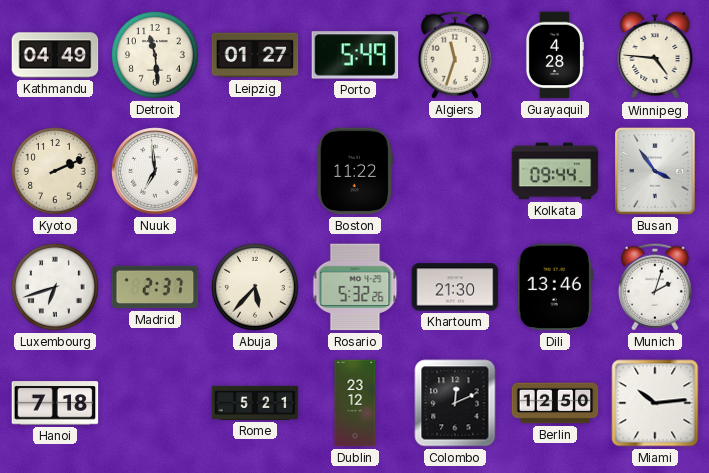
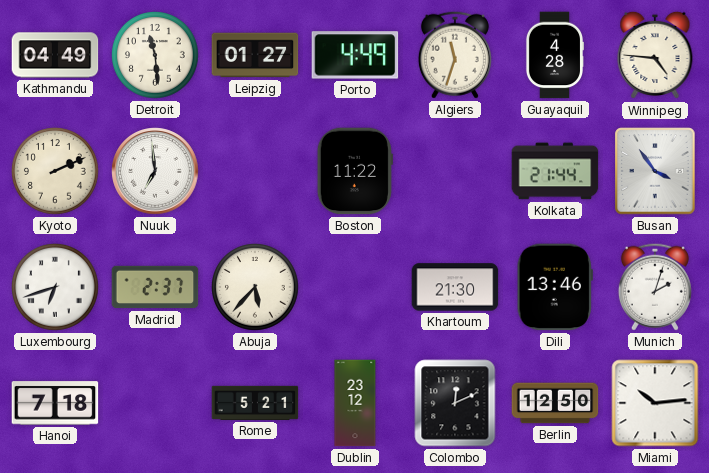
Porto: 5:49 -> 4:49
Kolkata: 09:44 -> 21:44
Rosario: 5:32 -> none
